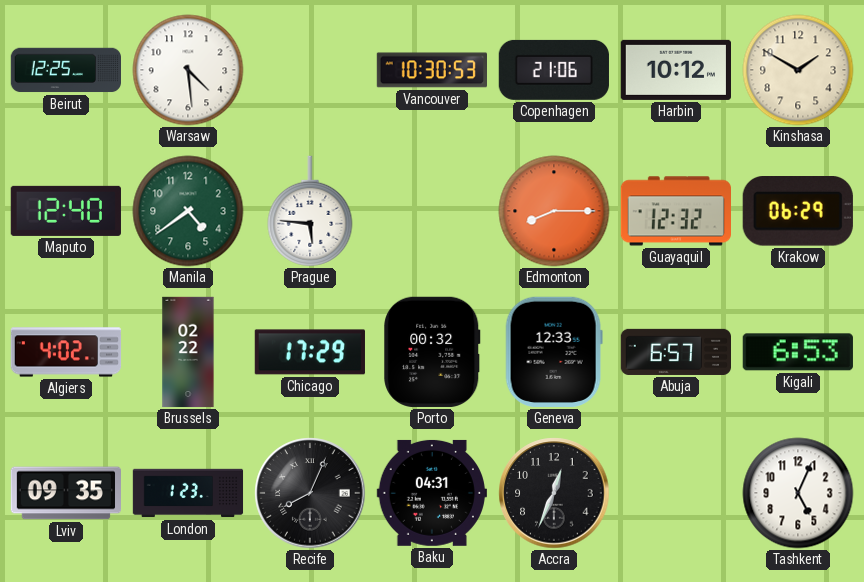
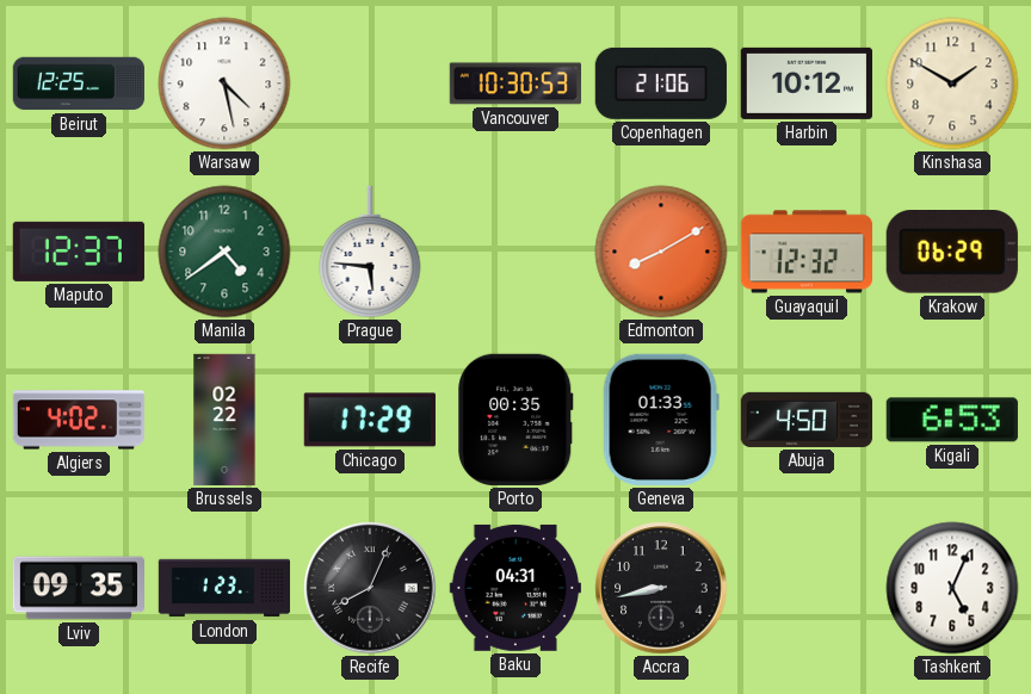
Warsaw: 4:29 -> 4:28
Maputo: 12:40 -> 12:37
Edmonton: 8:15 -> 8:10
Porto: 00:32 -> 00:35
Geneva: 12:33 -> 01:33
Abuja: 6:57 -> 4:50
Accra: 12:34 -> 8:43
